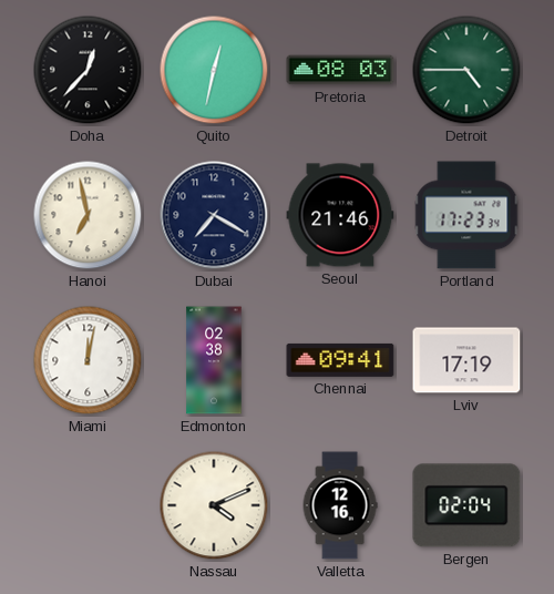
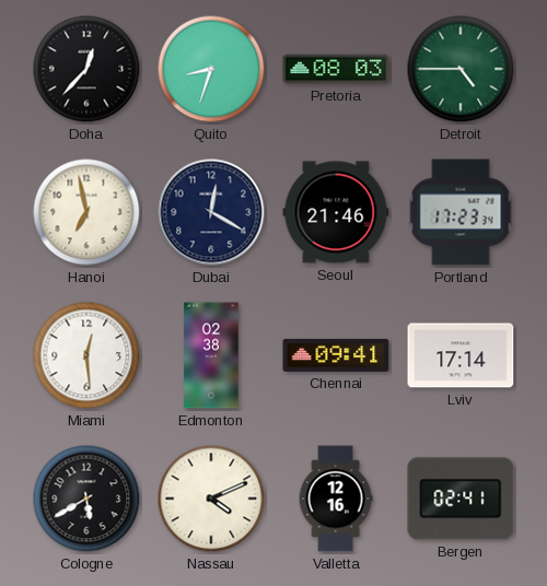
Quito: 12:32 -> 8:33
Dubai: 7:20 -> 12:20
Miami: 12:02 -> 12:29
Lviv: 17:19 -> 17:14
Cologne: none -> 5:40
Bergen: 02:04 -> 02:41
